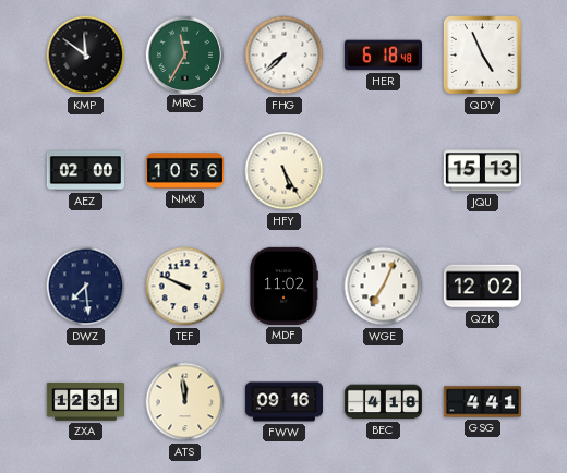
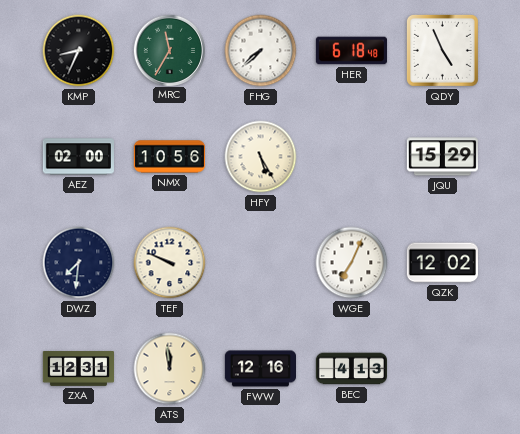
KMP: 11:51 -> 8:34
JQU: 15:13 -> 15:29
DWZ: 7:29 -> 7:31
MDF: 11:02 -> none
FWW: 09:16 -> 12:16
BEC: 4:18 -> 4:13
GSG: 4:41 -> none
